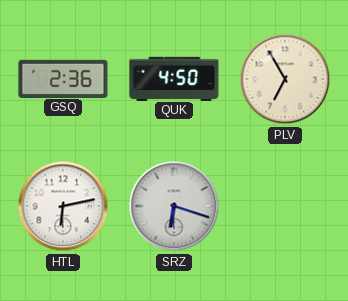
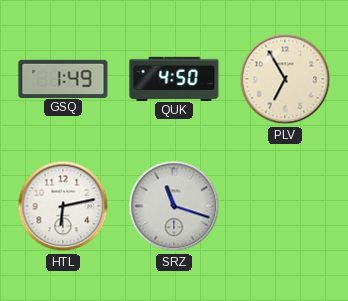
GSQ: 2:36 -> 1:49
SRZ: 6:18 -> 11:18
